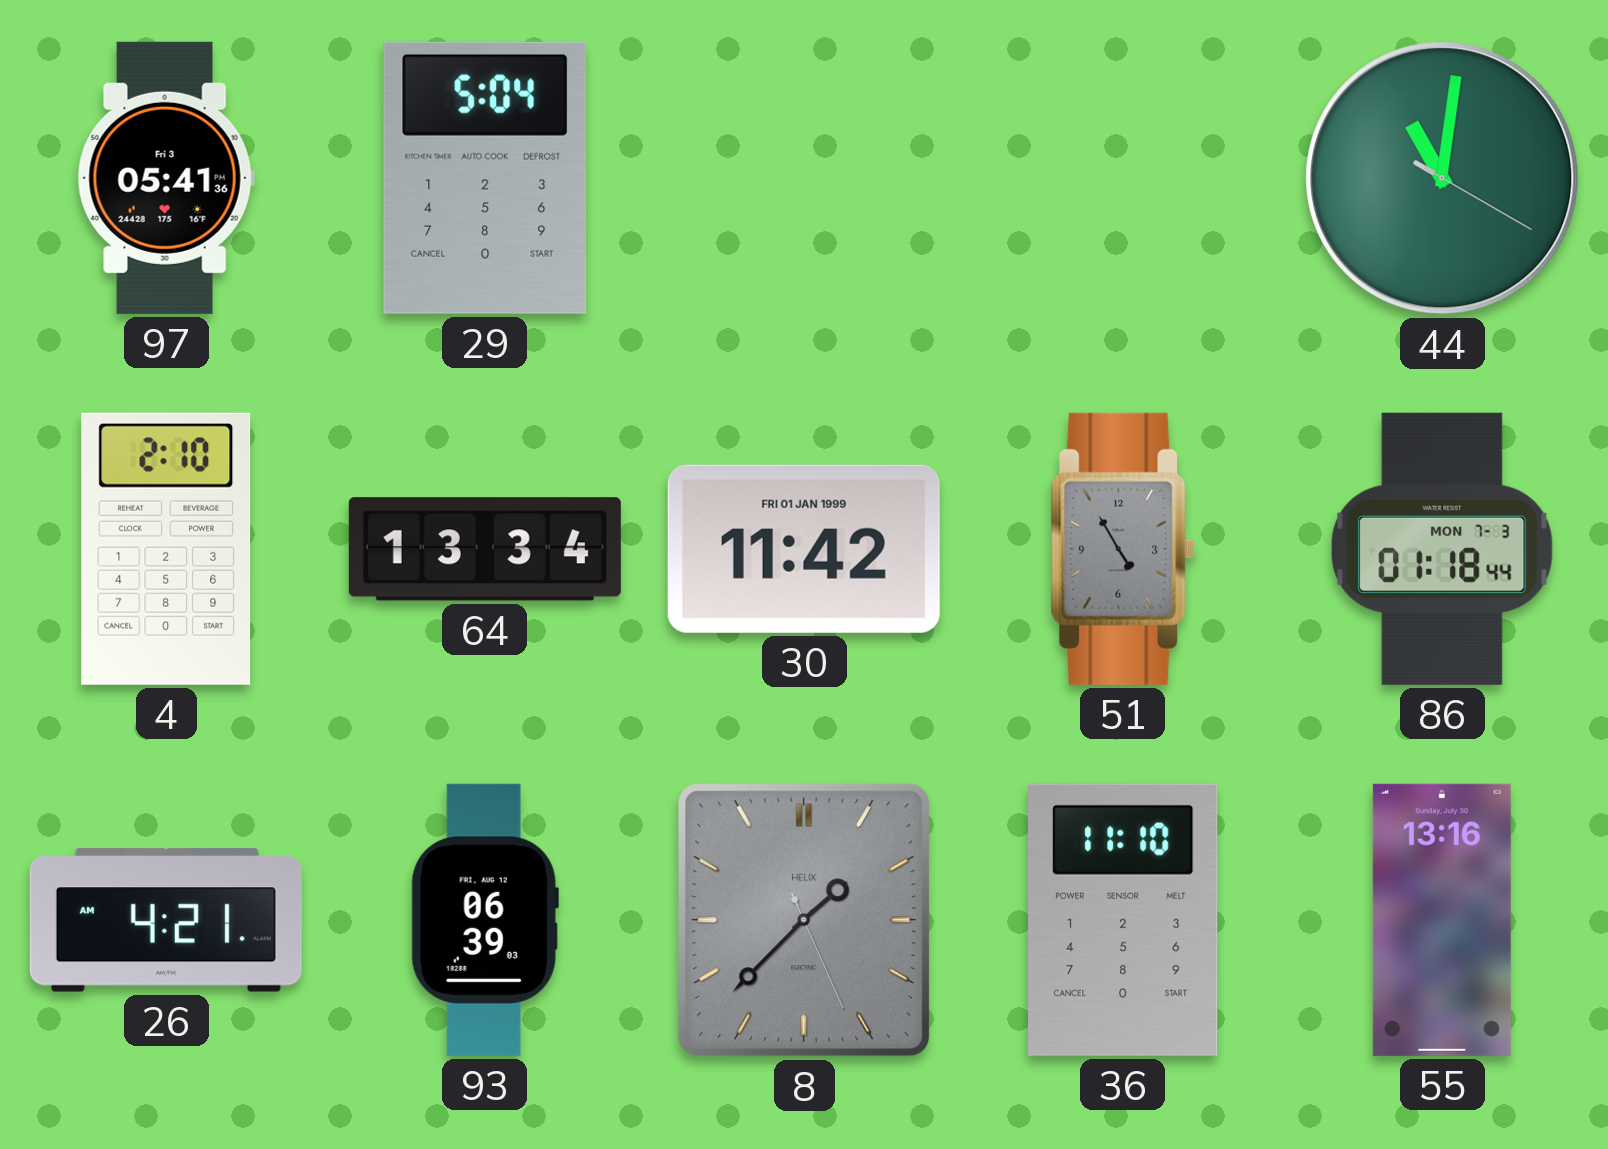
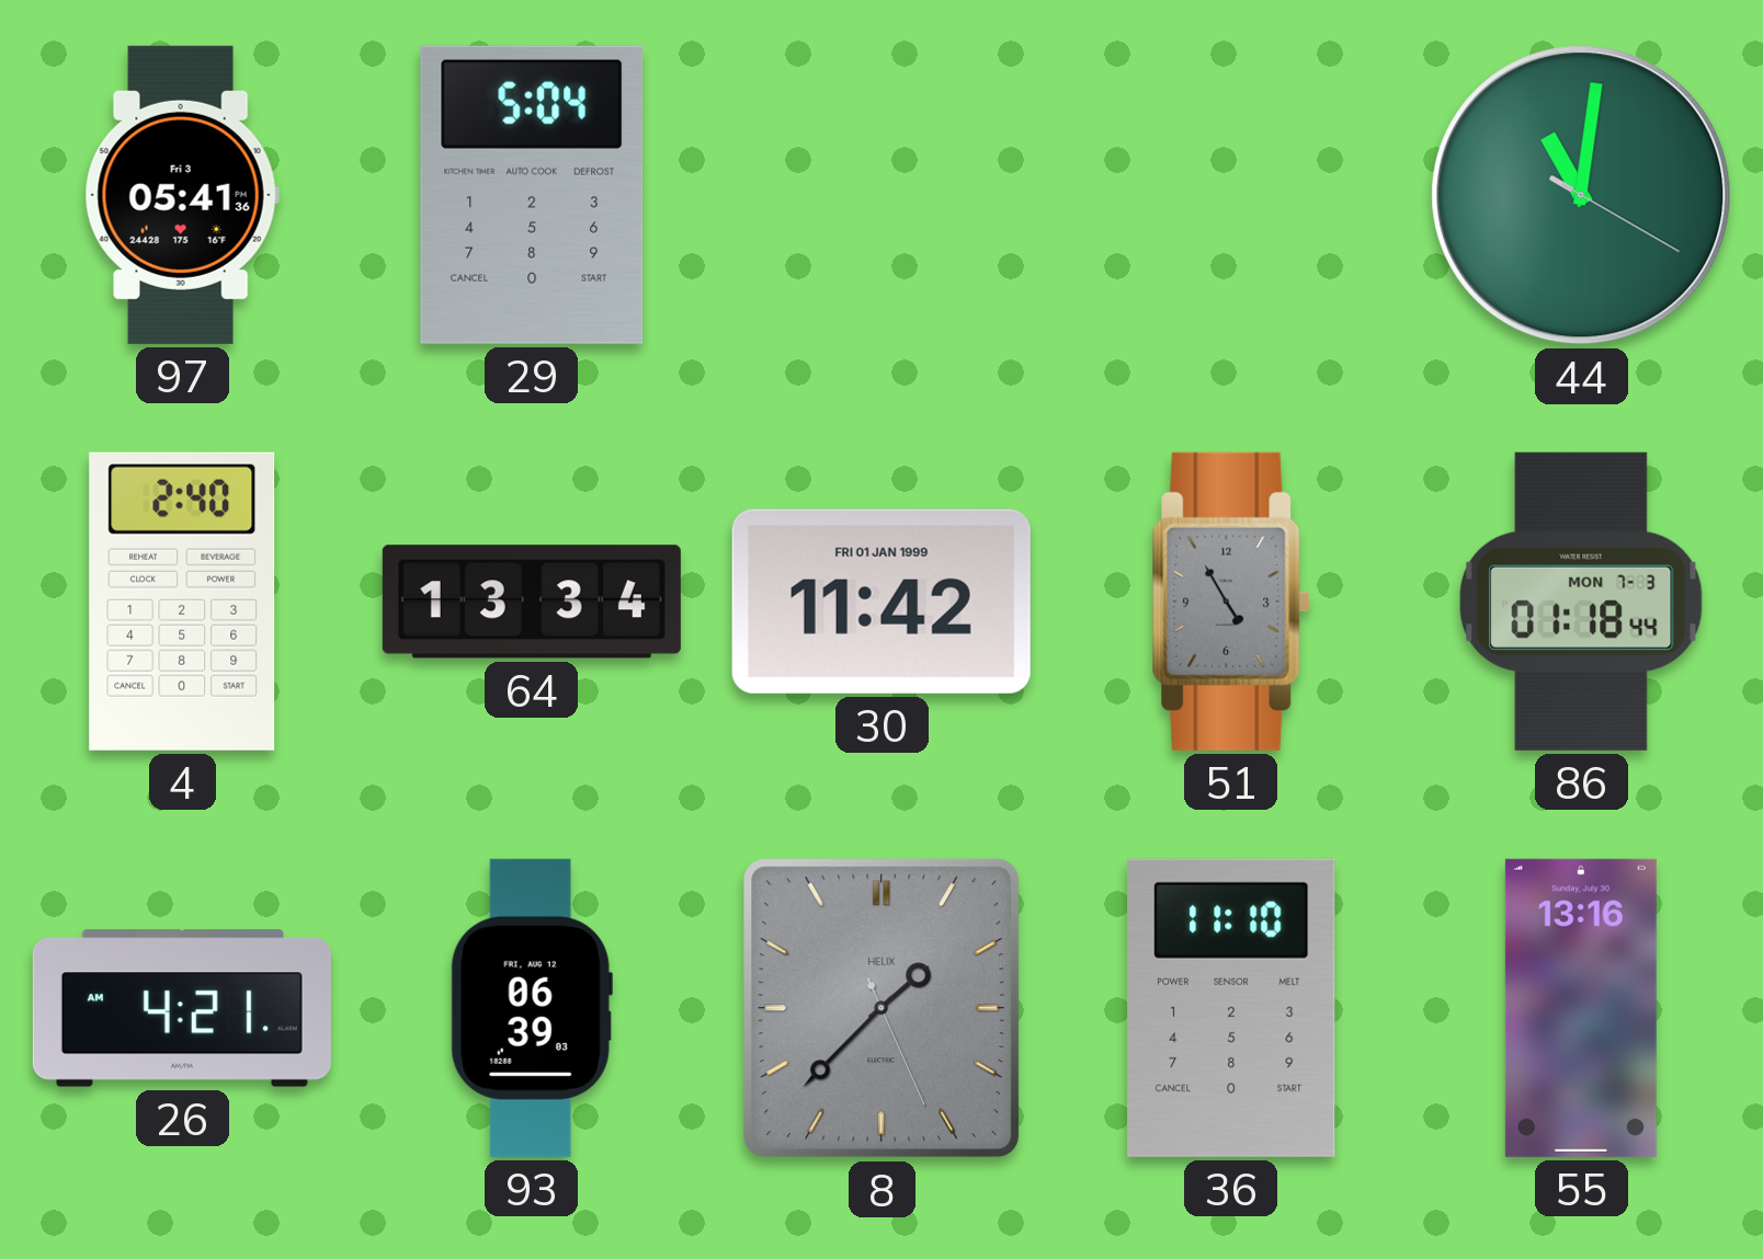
4: 2:10 -> 2:40
